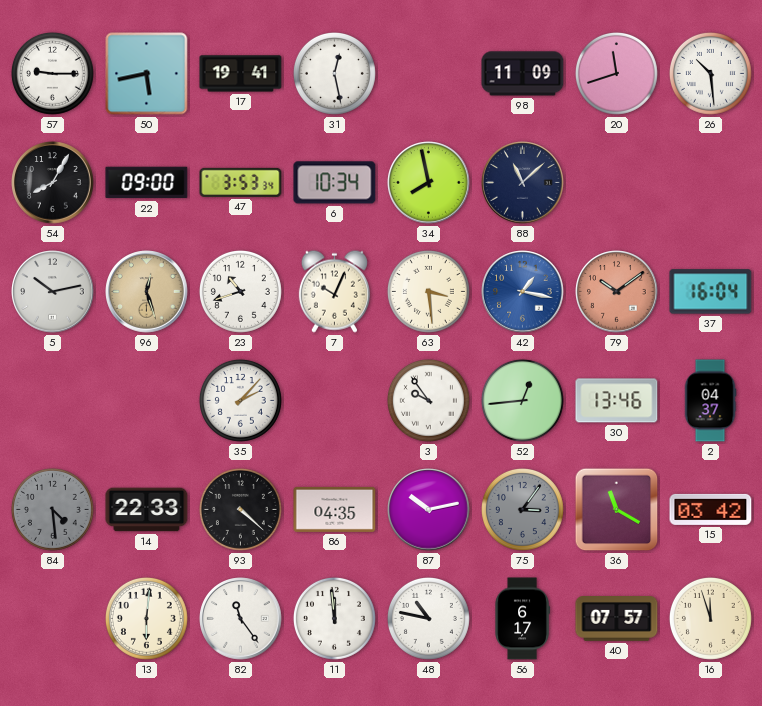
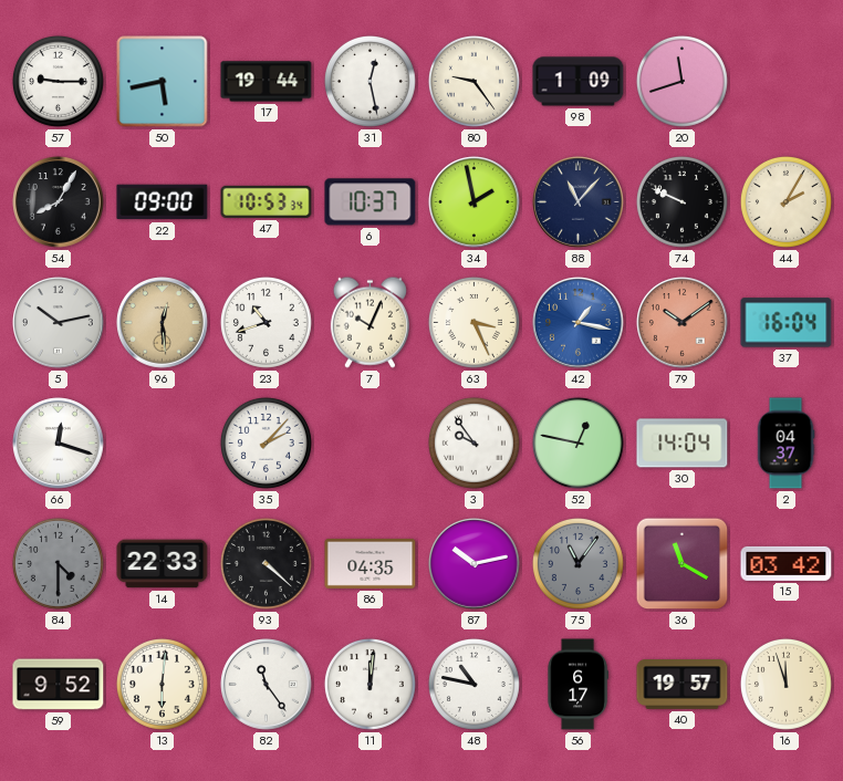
17: 19:41 -> 19:44
80: none -> 9:24
98: 11:09 -> 1:09
26: 10:29 -> none
47: 3:53 -> 10:53
6: 10:34 -> 10:37
34: 7:58 -> 1:58
88: 11:08 -> 11:07
74: none -> 9:49
44: none -> 2:05
96: 12:27 -> 12:29
63: 3:29 -> 3:26
66: none -> 12:18
52: 12:44 -> 12:47
30: 13:46 -> 14:04
84: 4:29 -> 4:30
75: 3:06 -> 11:06
59: none -> 9:52
11: 11:59 -> 12:01
40: 07:57 -> 19:57
